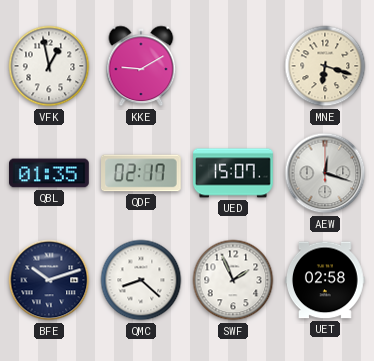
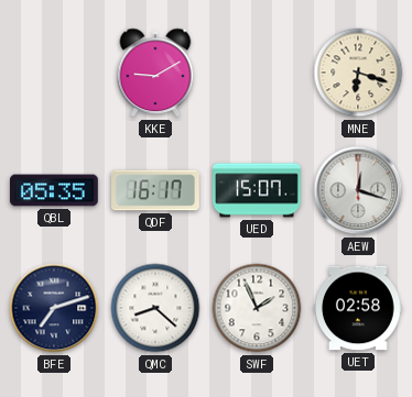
VFK: 12:58 -> none
QBL: 01:35 -> 05:35
QDF: 02:17 -> 16:17
BFE: 10:12 -> 7:12
